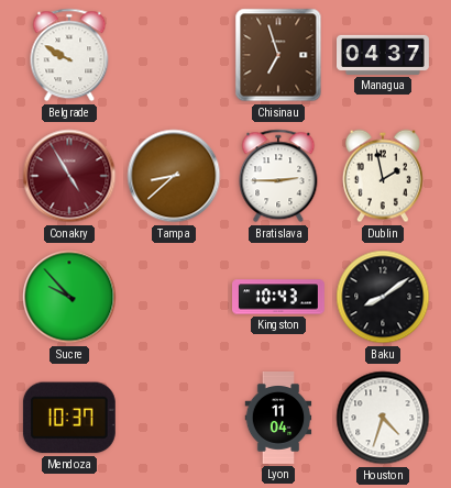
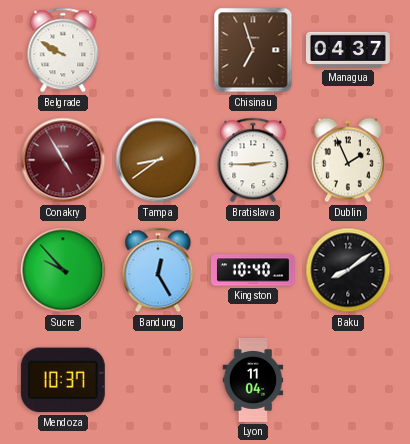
Tampa: 8:38 -> 8:39
Dublin: 1:58 -> 1:56
Bandung: none -> 12:25
Kingston: 10:43 -> 10:40
Houston: 4:33 -> none
